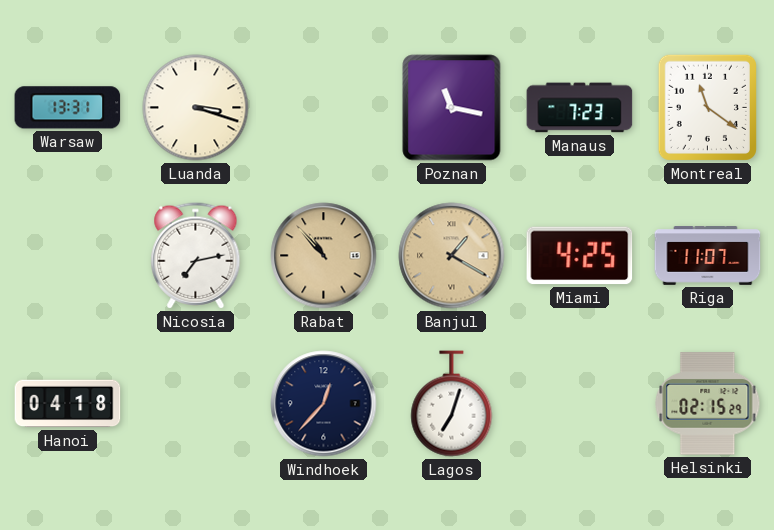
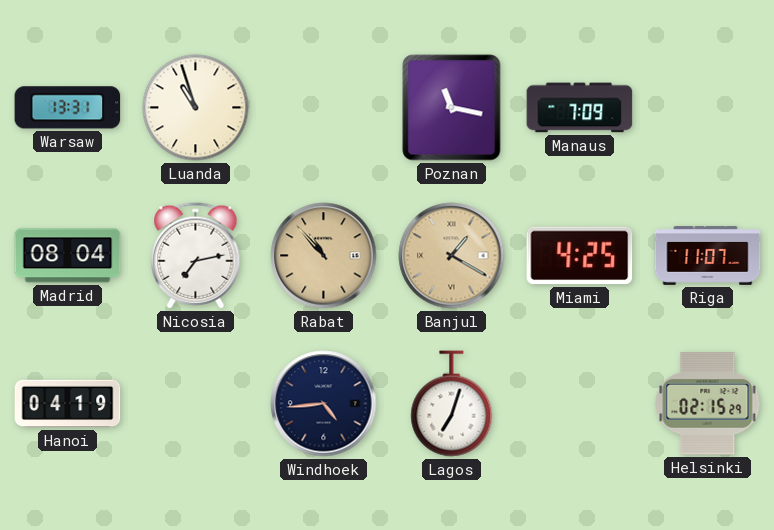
Luanda: 3:18 -> 10:57
Manaus: 7:23 -> 7:09
Montreal: 11:21 -> none
Madrid: none -> 08:04
Hanoi: 04:18 -> 04:19
Windhoek: 12:37 -> 4:44
